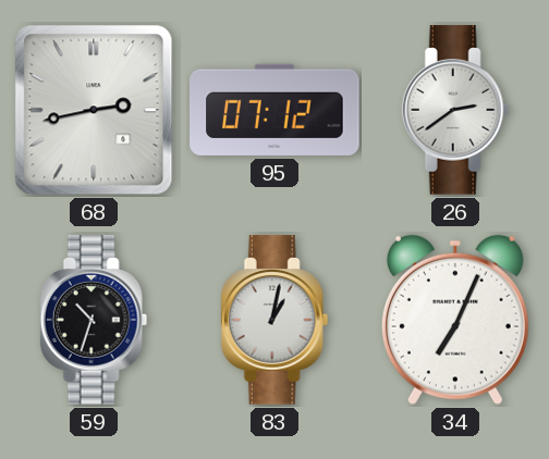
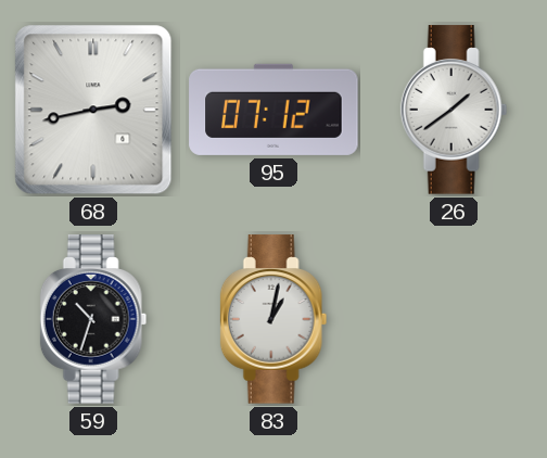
26: 2:39 -> 1:39
34: 7:04 -> none
